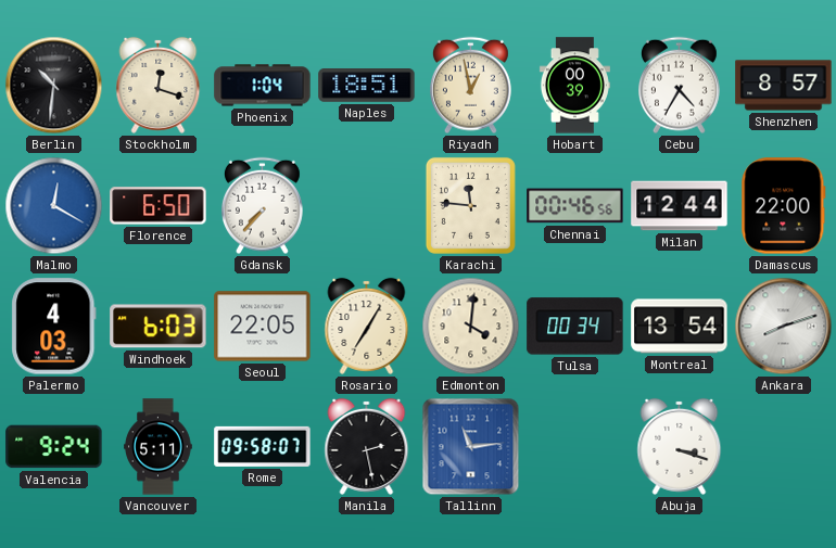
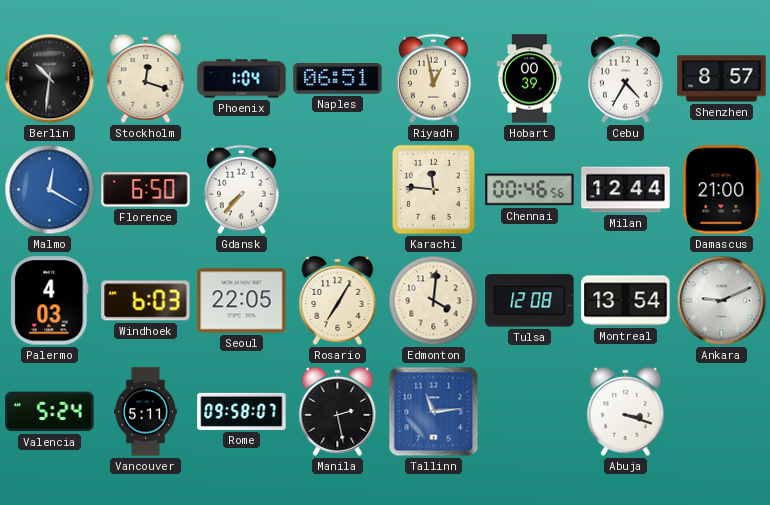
Naples: 18:51 -> 06:51
Damascus: 22:00 -> 21:00
Tulsa: 00:34 -> 12:08
Ankara: 8:12 -> 9:11
Valencia: 9:24 -> 5:24
